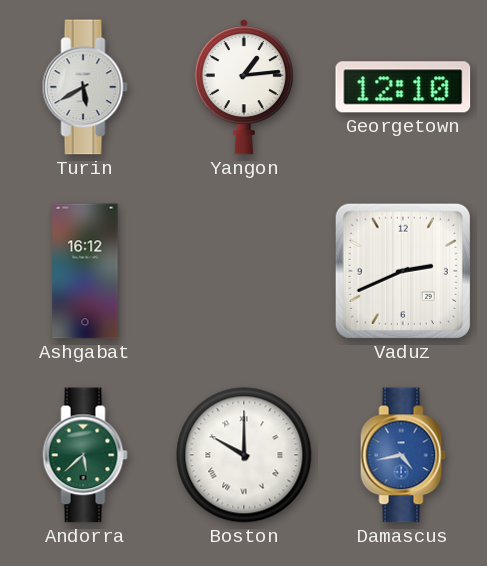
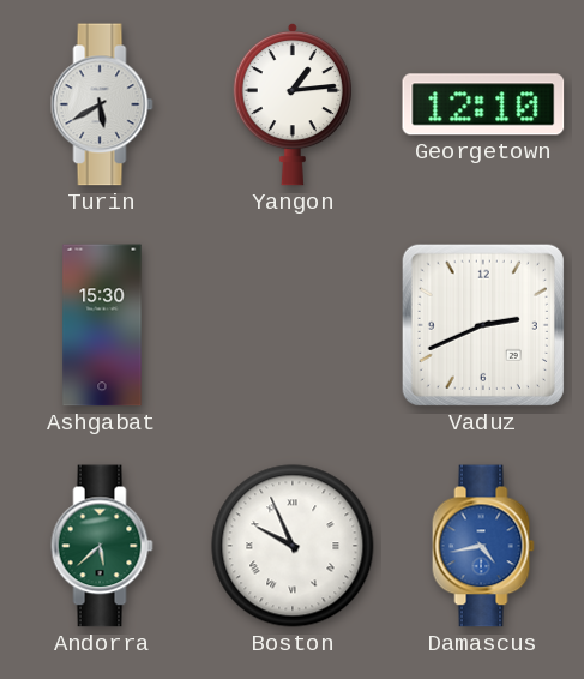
Ashgabat: 16:12 -> 15:30
Boston: 10:00 -> 9:56
